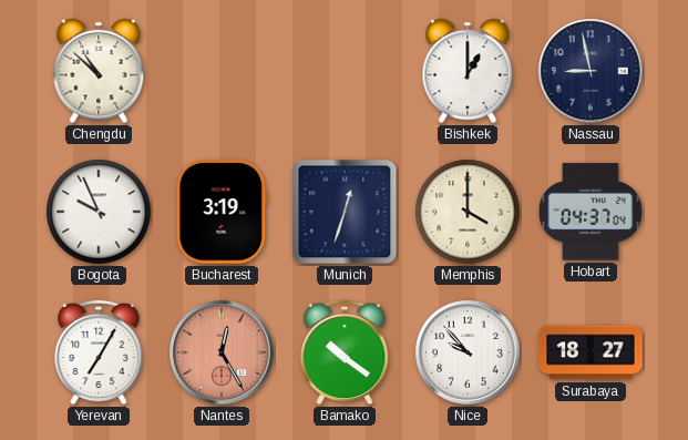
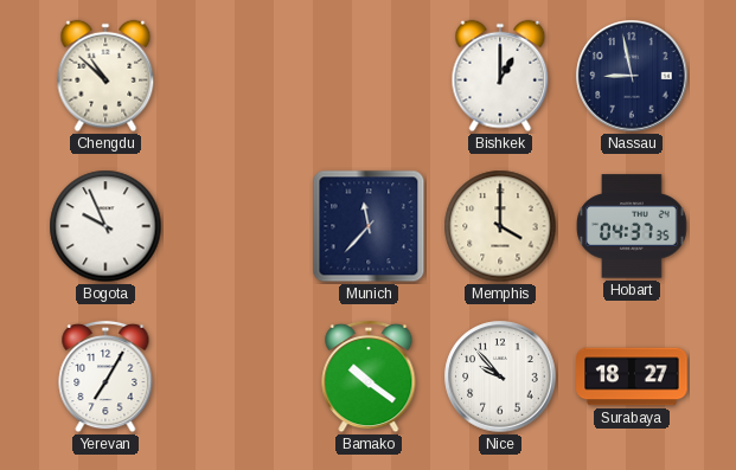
Bucharest: 3:19 -> none
Munich: 12:33 -> 11:37
Hobart: 04:37:04 -> 04:37:35
Nantes: 12:25 -> none
